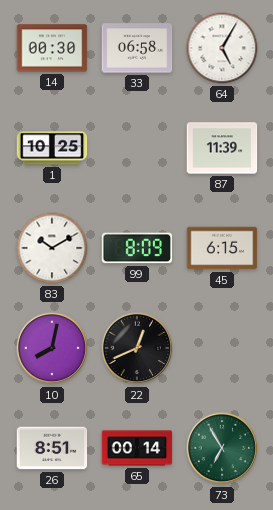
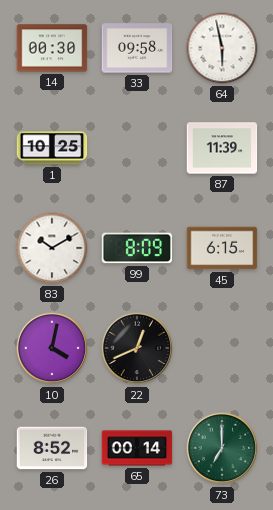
33: 06:58 -> 09:58
64: 5:05 -> 5:58
10: 8:02 -> 4:02
26: 8:51 -> 8:52
73: 6:55 -> 7:00
